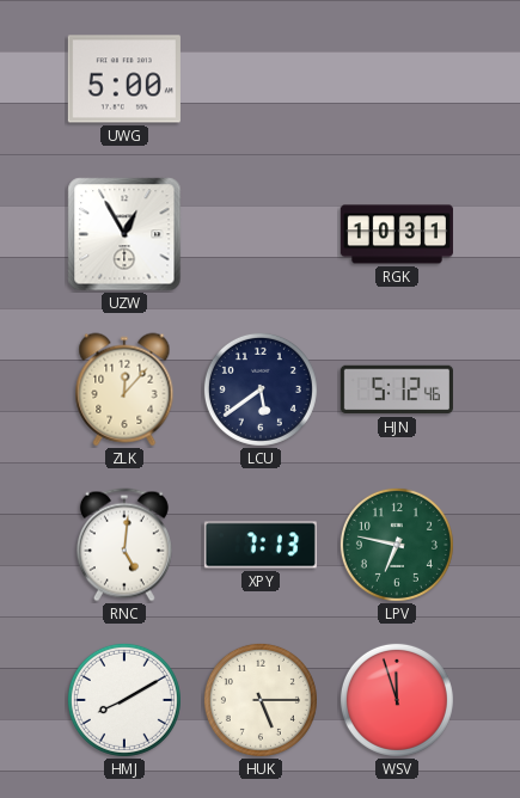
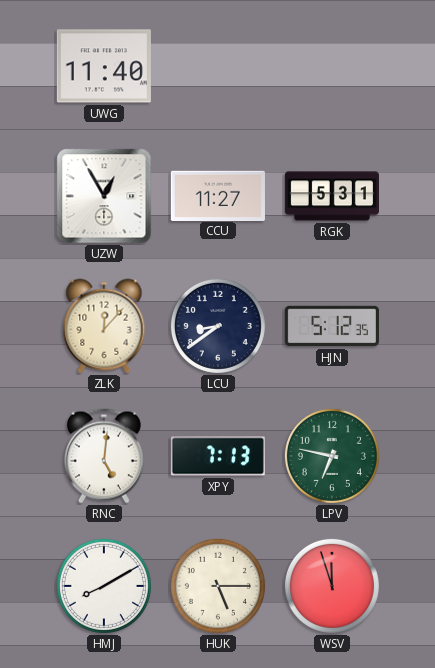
UWG: 5:00 -> 11:40
CCU: none -> 11:27
RGK: 10:31 -> 5:31
LCU: 5:39 -> 8:39
HJN: 5:12:46 -> 5:12:35
